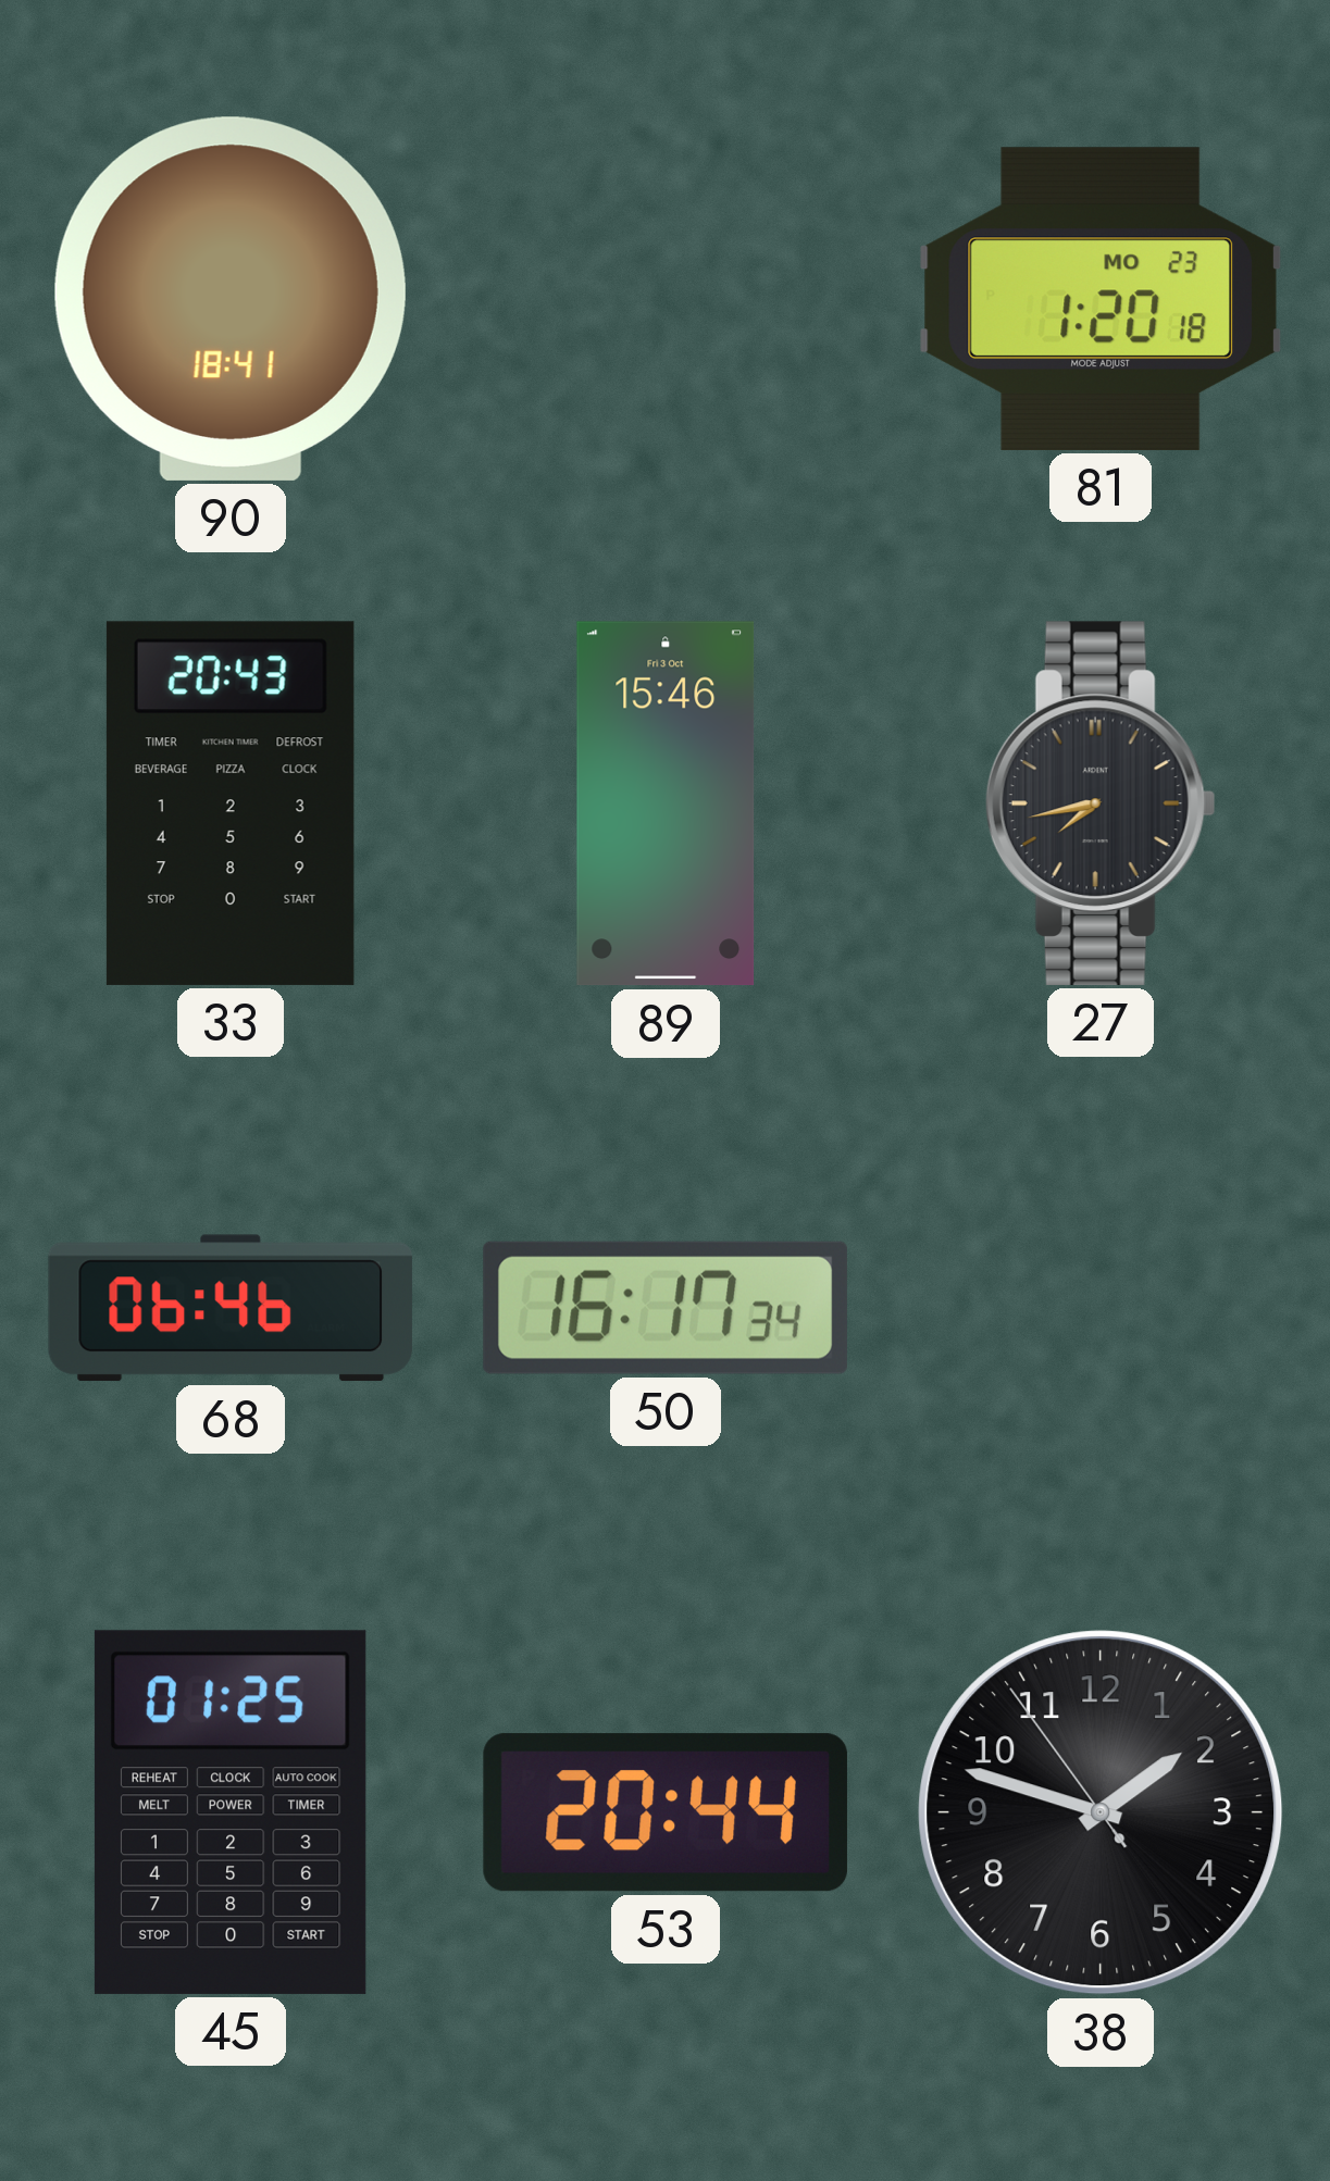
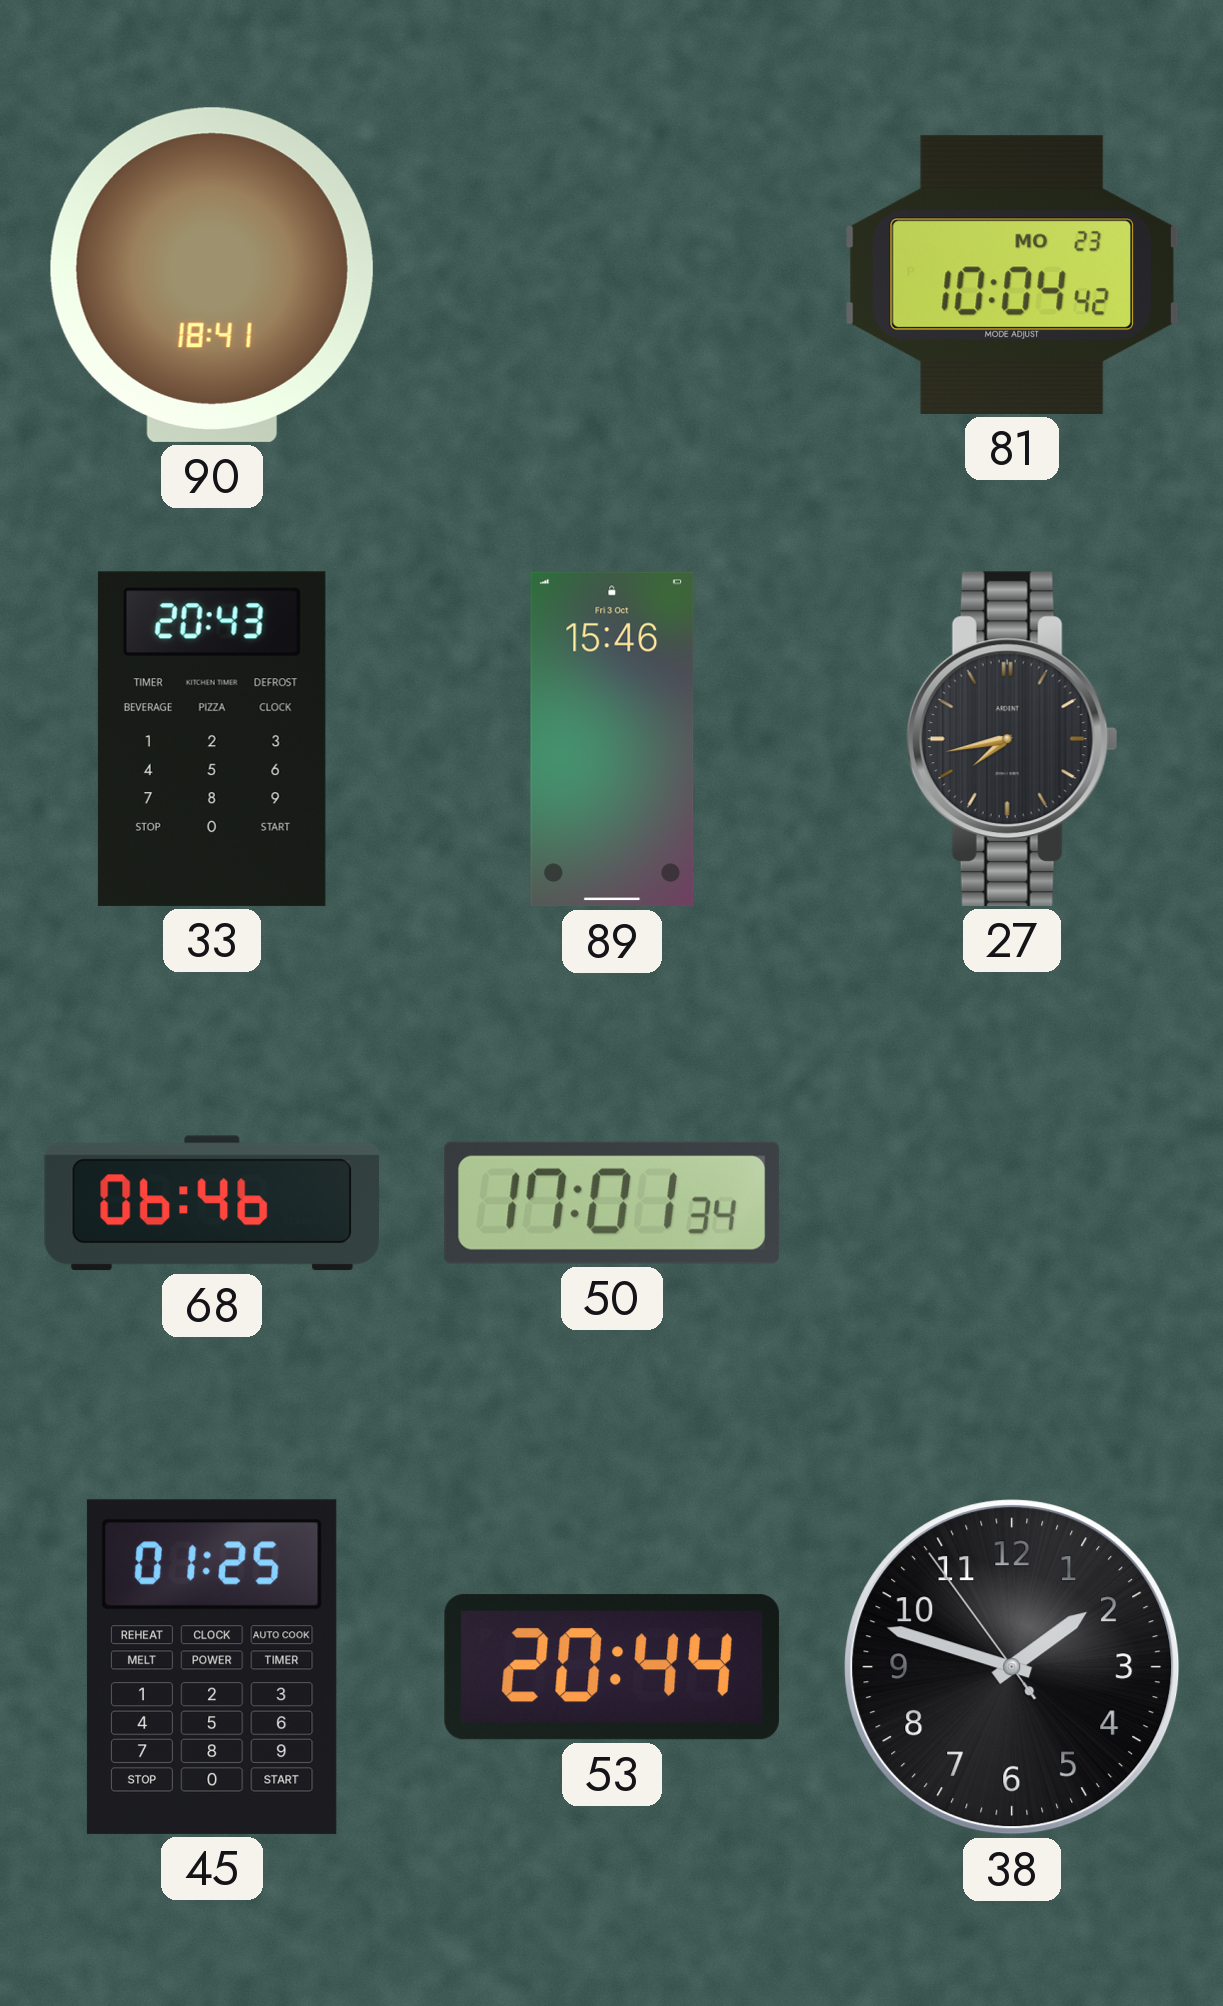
81: 1:20 -> 10:04
50: 16:17 -> 17:01
